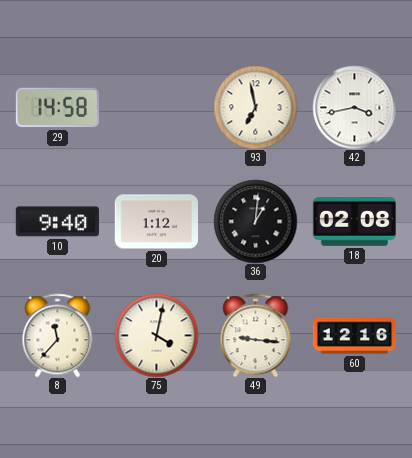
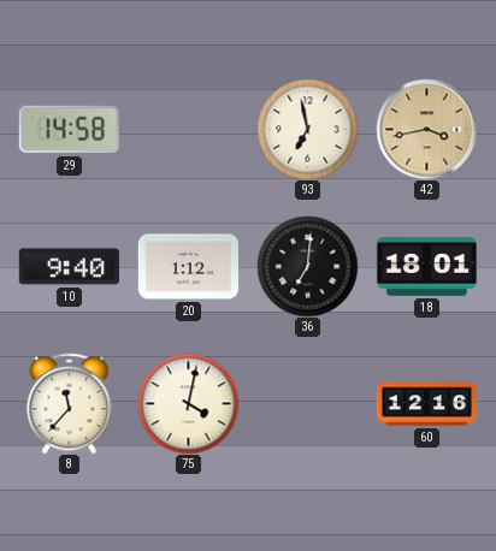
42 dial: white -> champagne
36: 1:01 -> 7:01
18: 02:08 -> 18:01
49: 9:16 -> none
